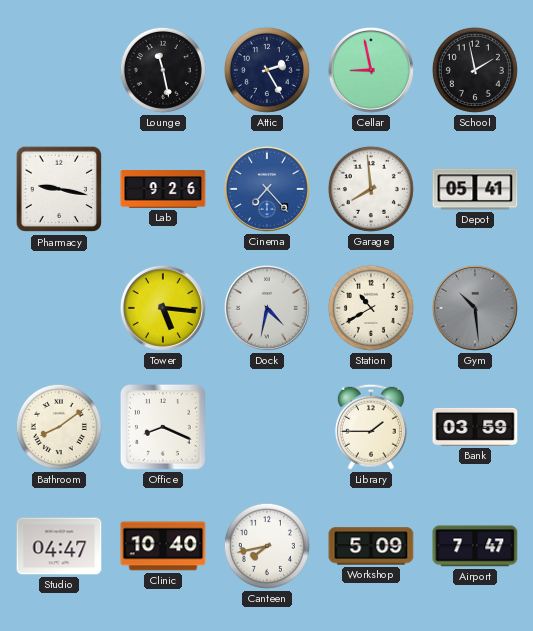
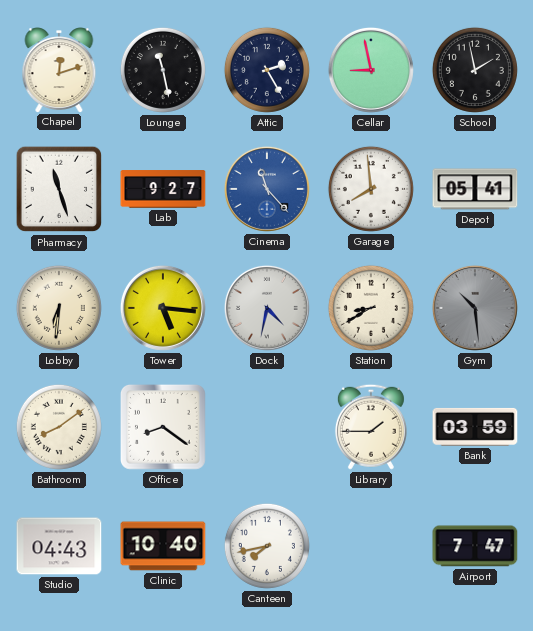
Chapel: none -> 12:12
Pharmacy: 9:17 -> 11:27
Lab: 9:26 -> 9:27
Cinema: 7:23 -> 11:23
Lobby: none -> 6:31
Station: 10:40 -> 8:40
Office: 8:19 -> 8:21
Studio: 04:47 -> 04:43
Workshop: 5:09 -> none
